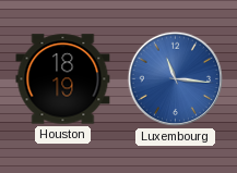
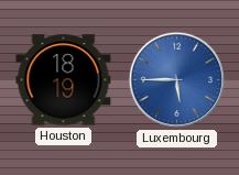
Luxembourg: 11:16 -> 5:45
